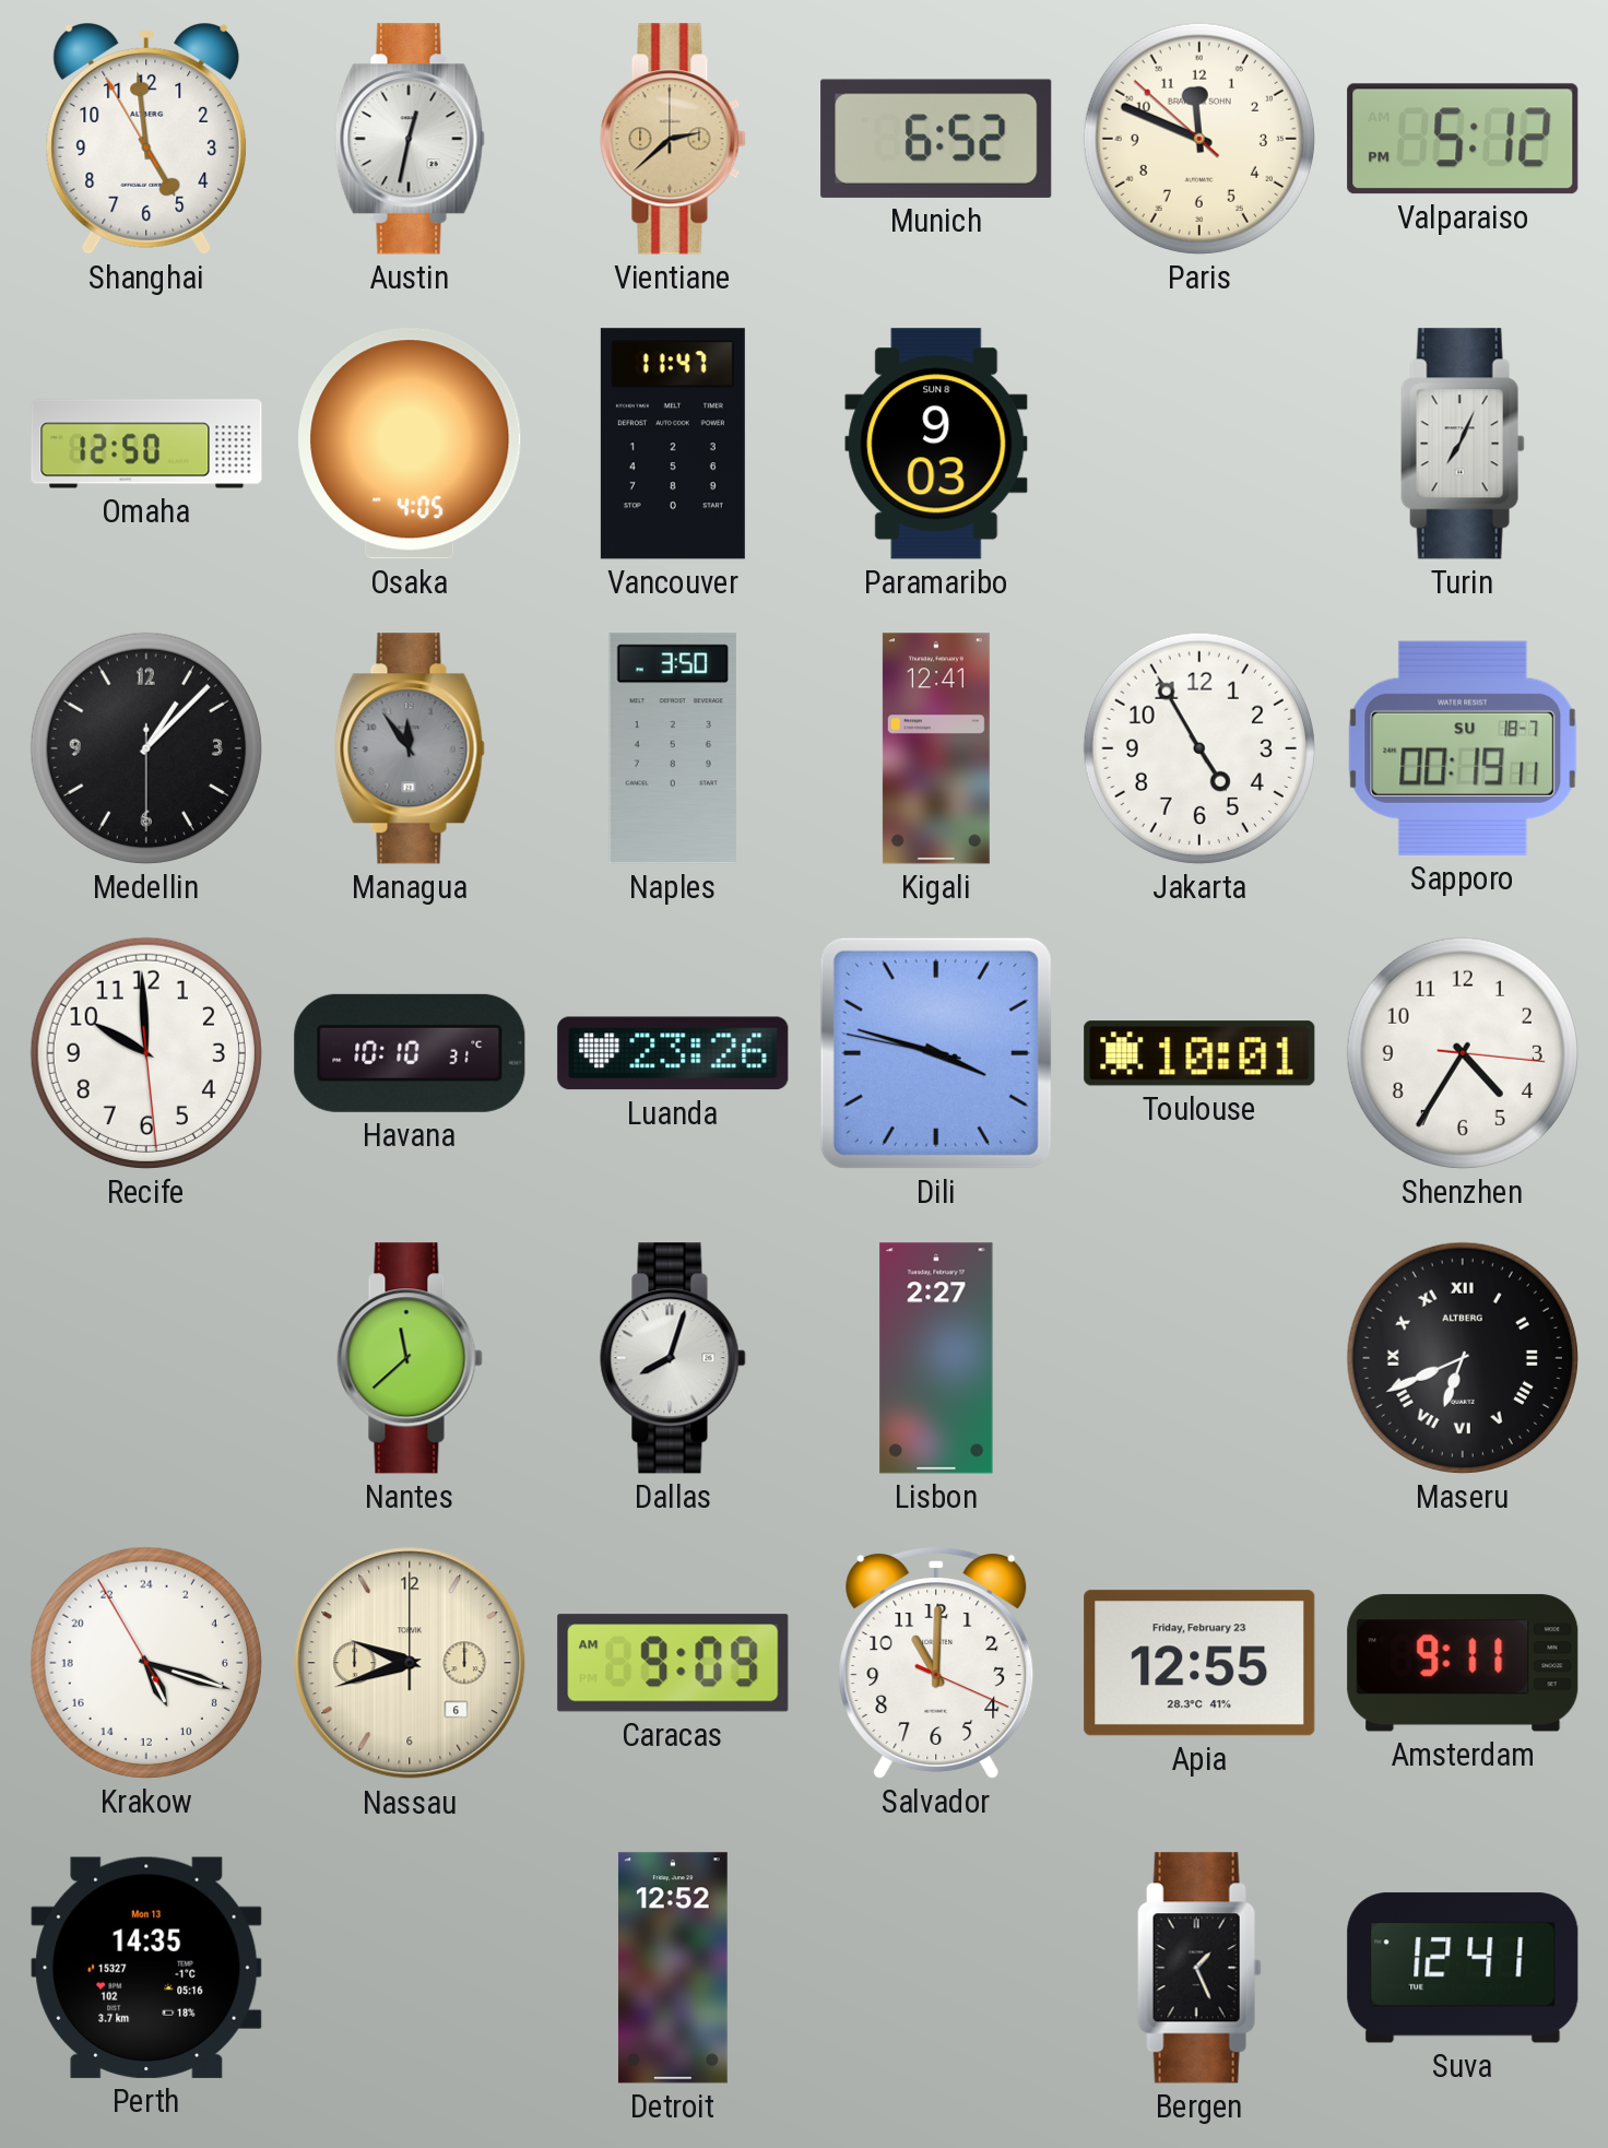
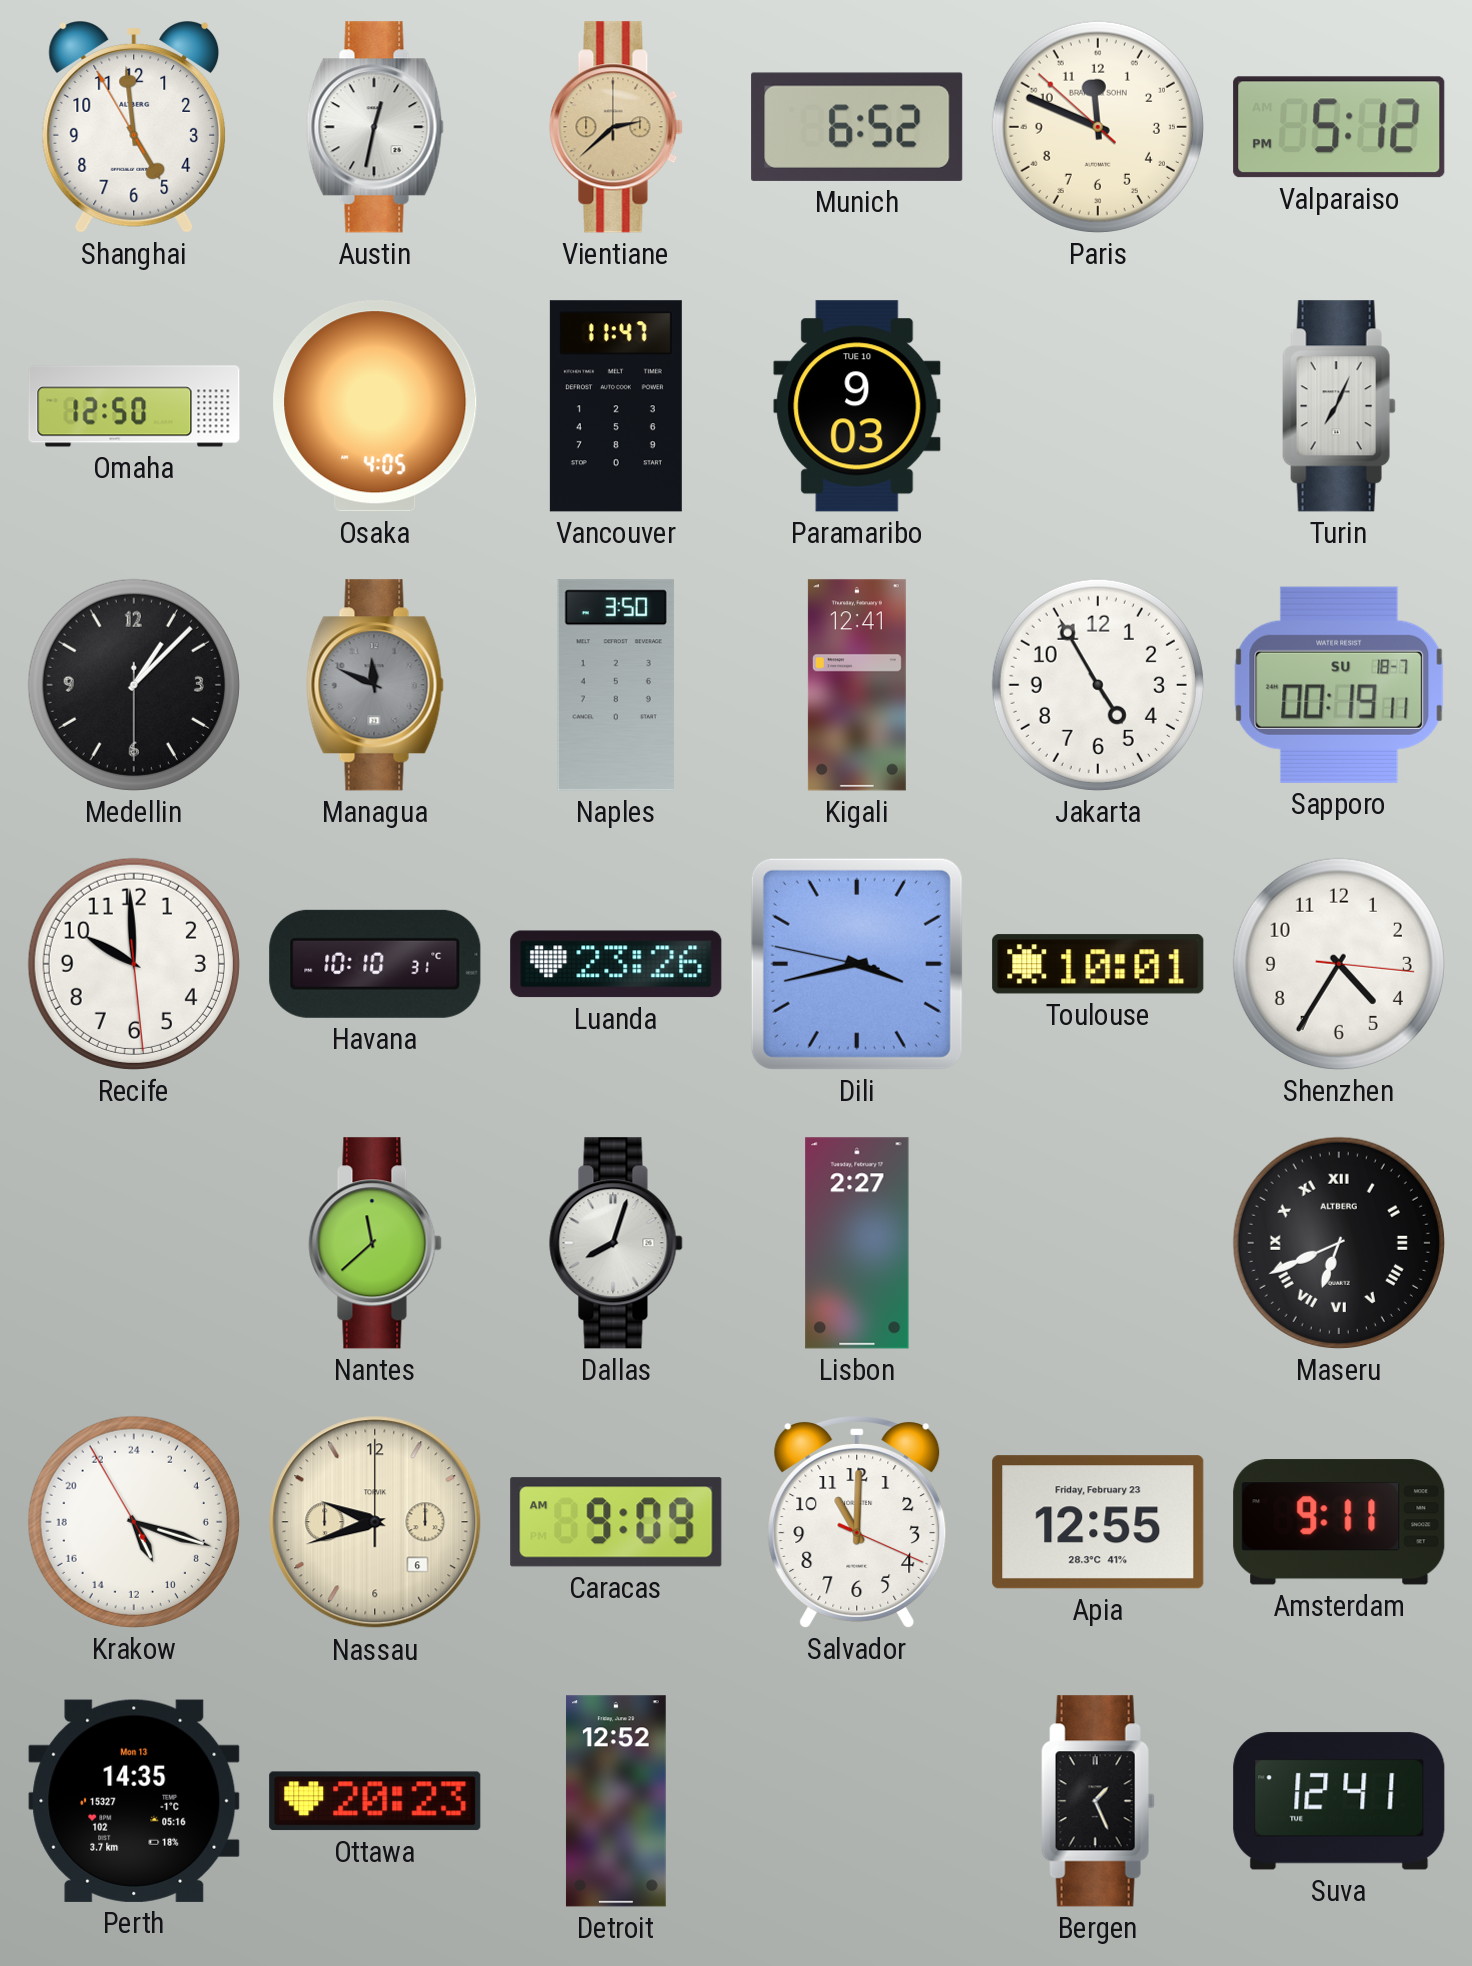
Paramaribo date: SUN 8 -> TUE 10
Managua: 11:54 -> 11:49
Dili: 3:47 -> 3:42
Ottawa: none -> 20:23
